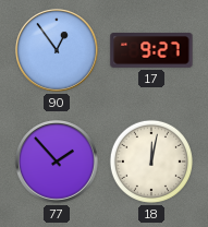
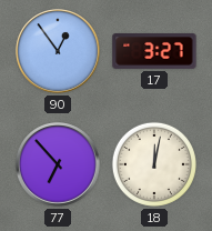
17: 9:27 -> 3:27
77: 1:53 -> 6:53
